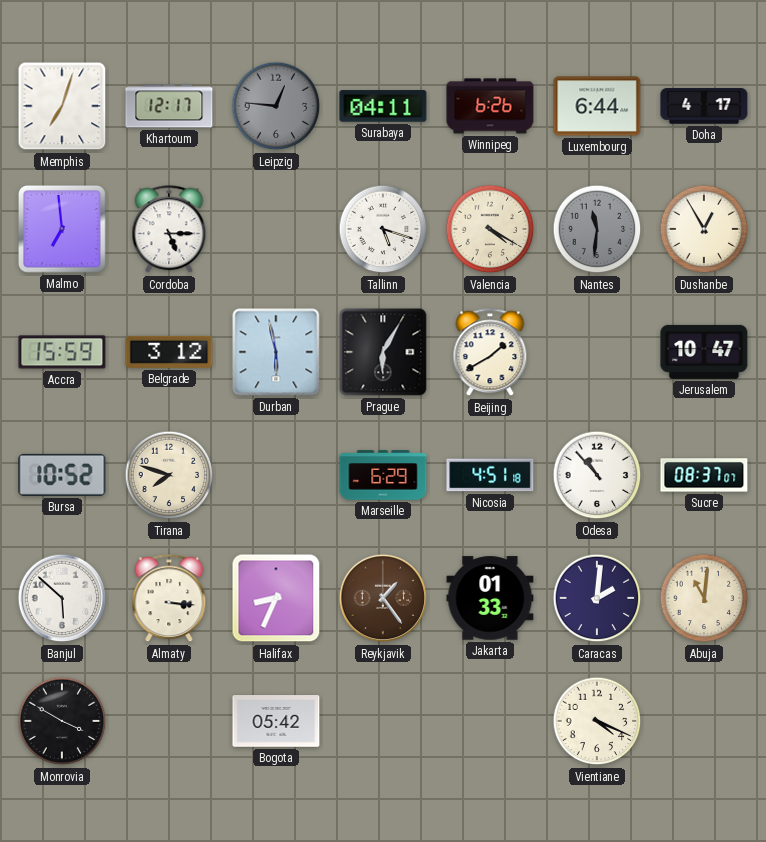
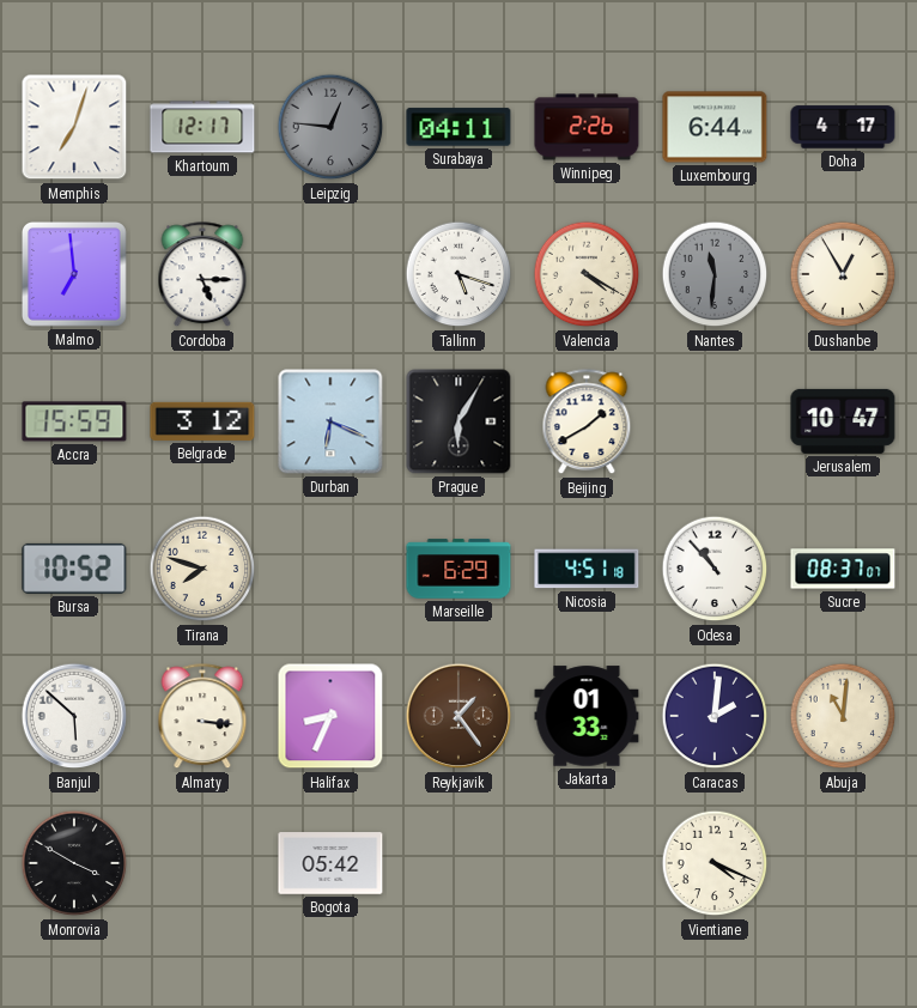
Winnipeg: 6:26 -> 2:26
Durban: 5:58 -> 6:19
